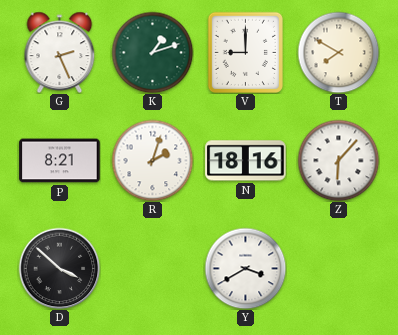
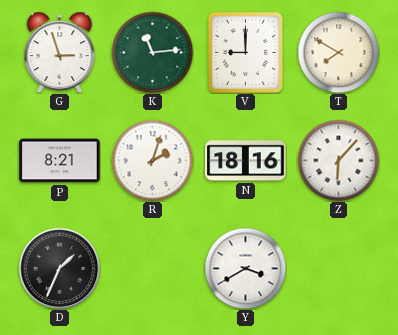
G: 2:26 -> 2:57
K: 1:12 -> 11:14
D: 3:52 -> 1:34
